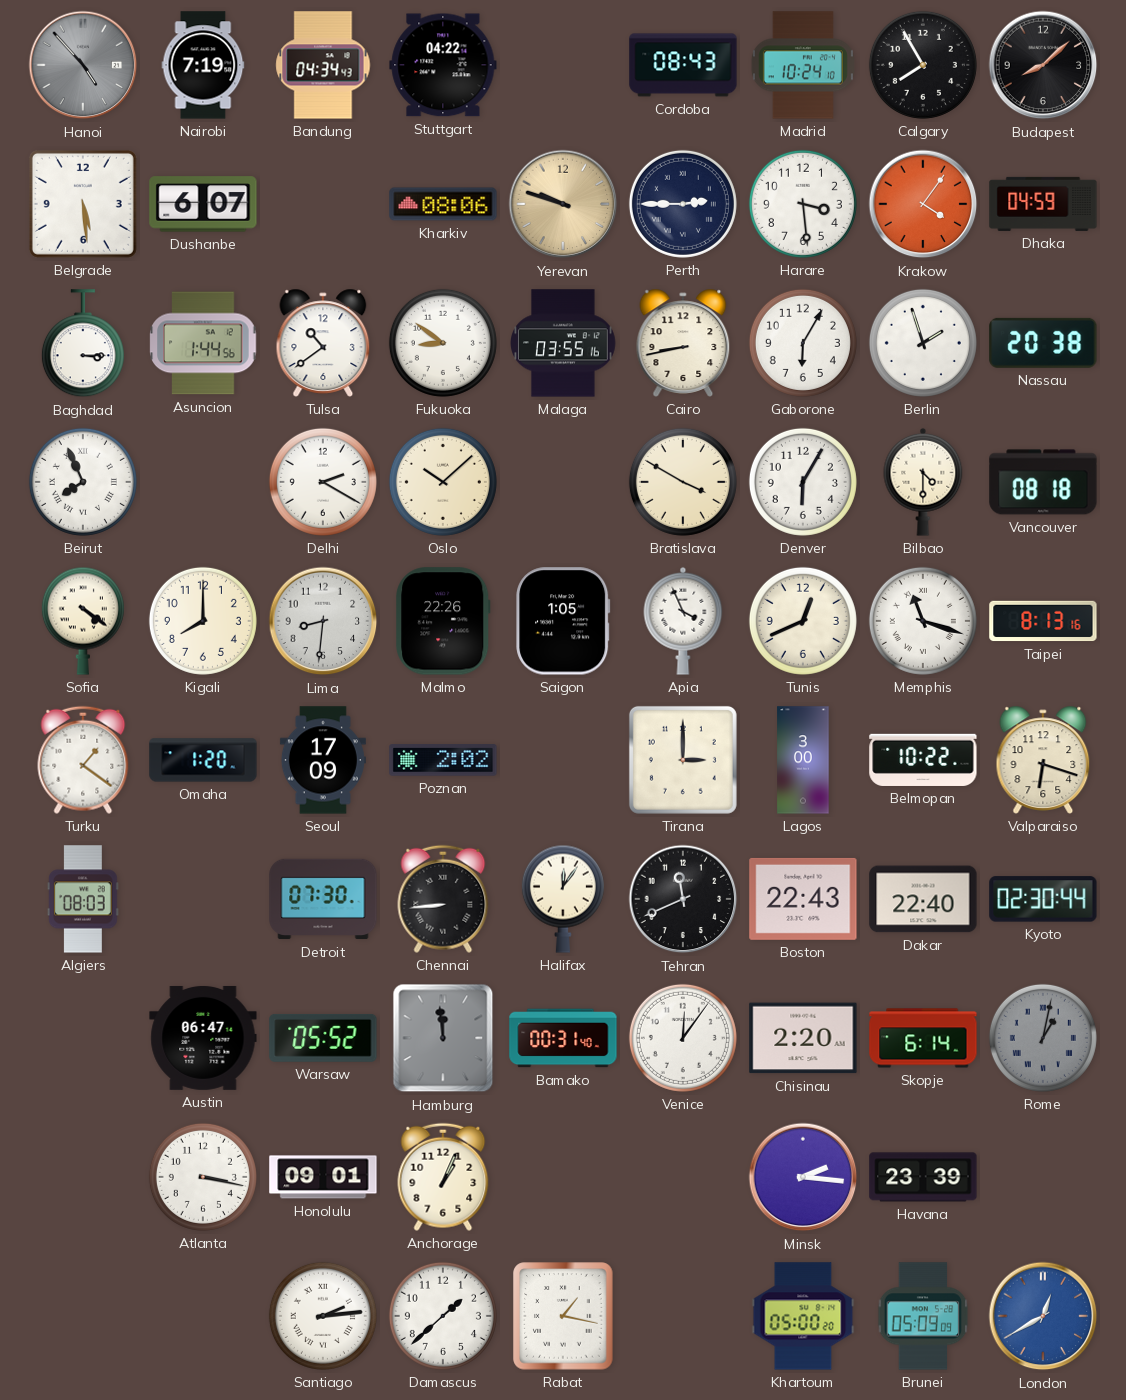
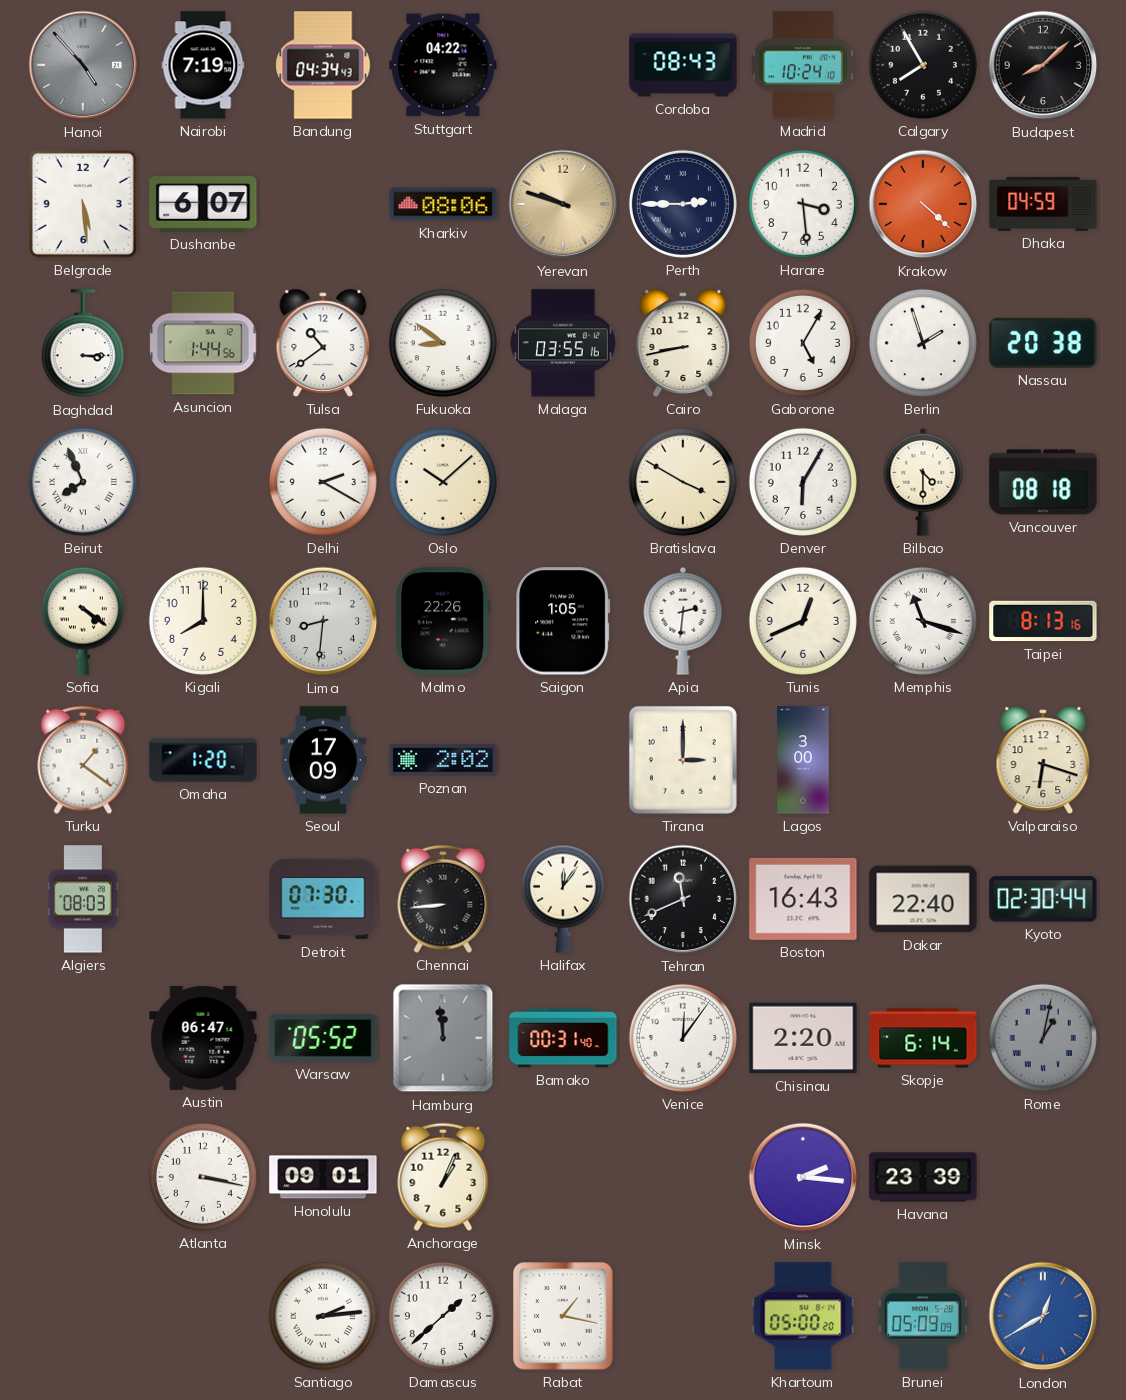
Krakow: 4:06 -> 4:22
Gaborone: 6:05 -> 5:05
Apia: 3:56 -> 2:31
Belmopan: 10:22 -> none
Boston: 22:43 -> 16:43
